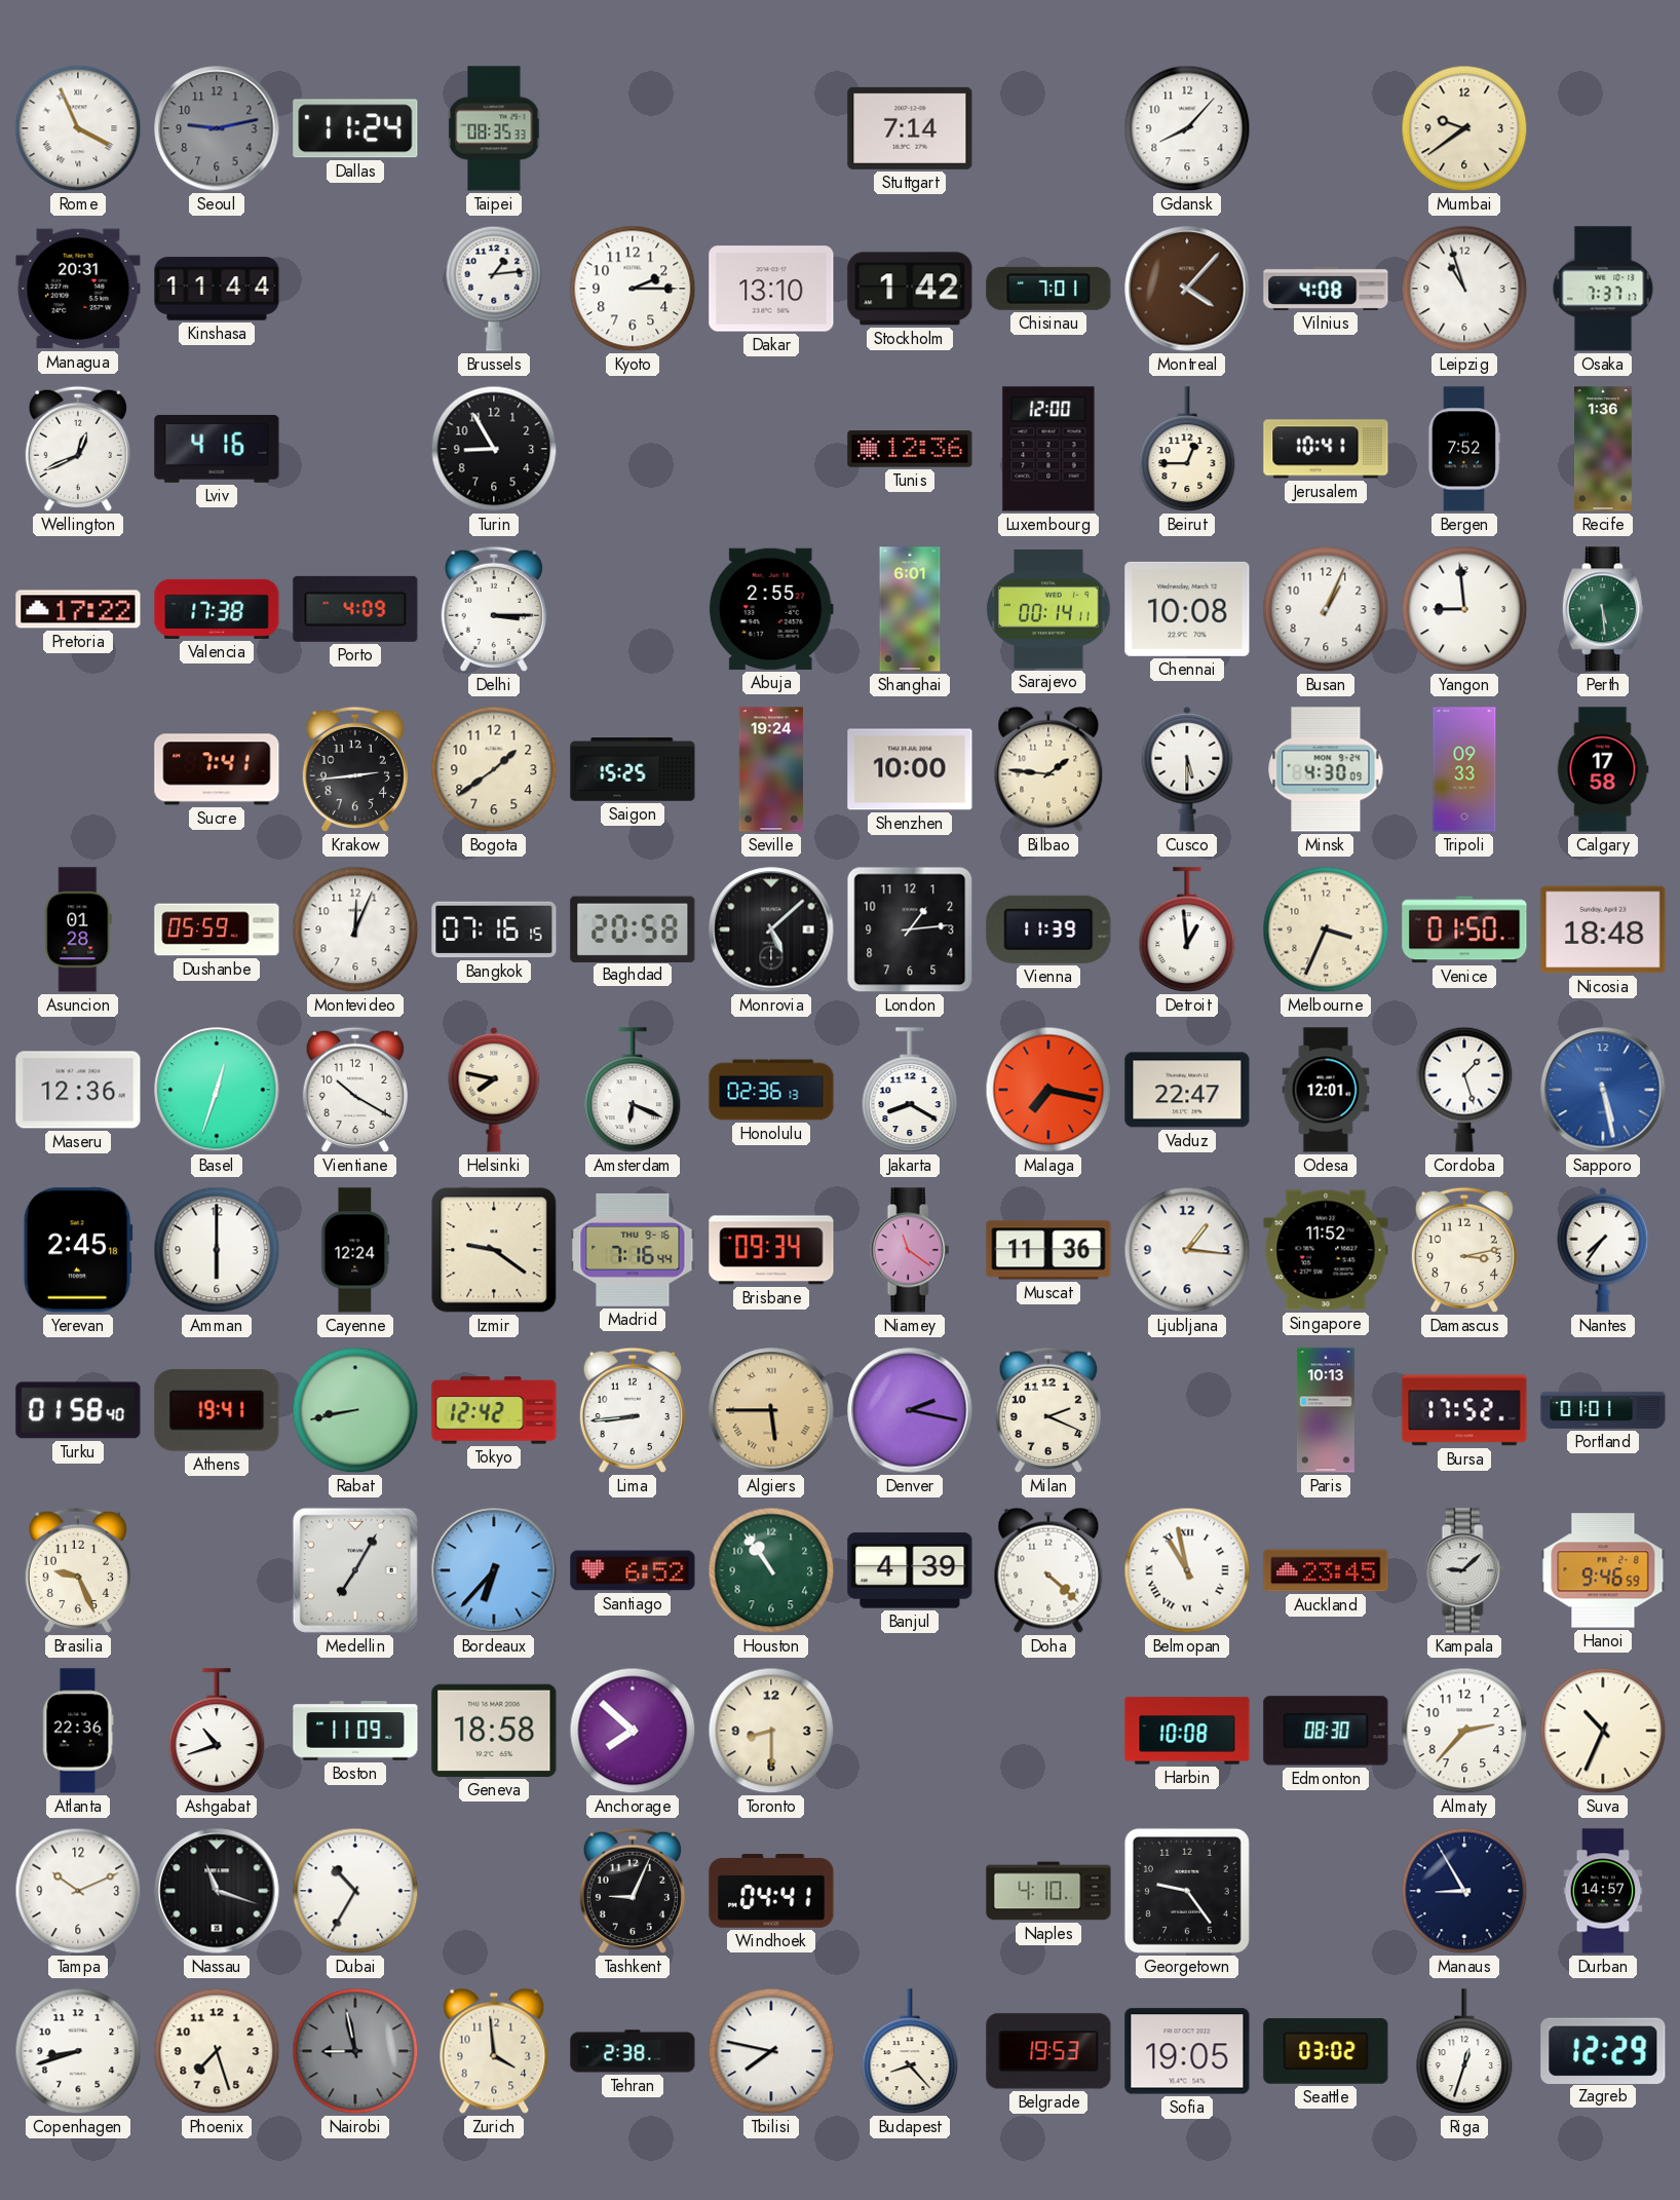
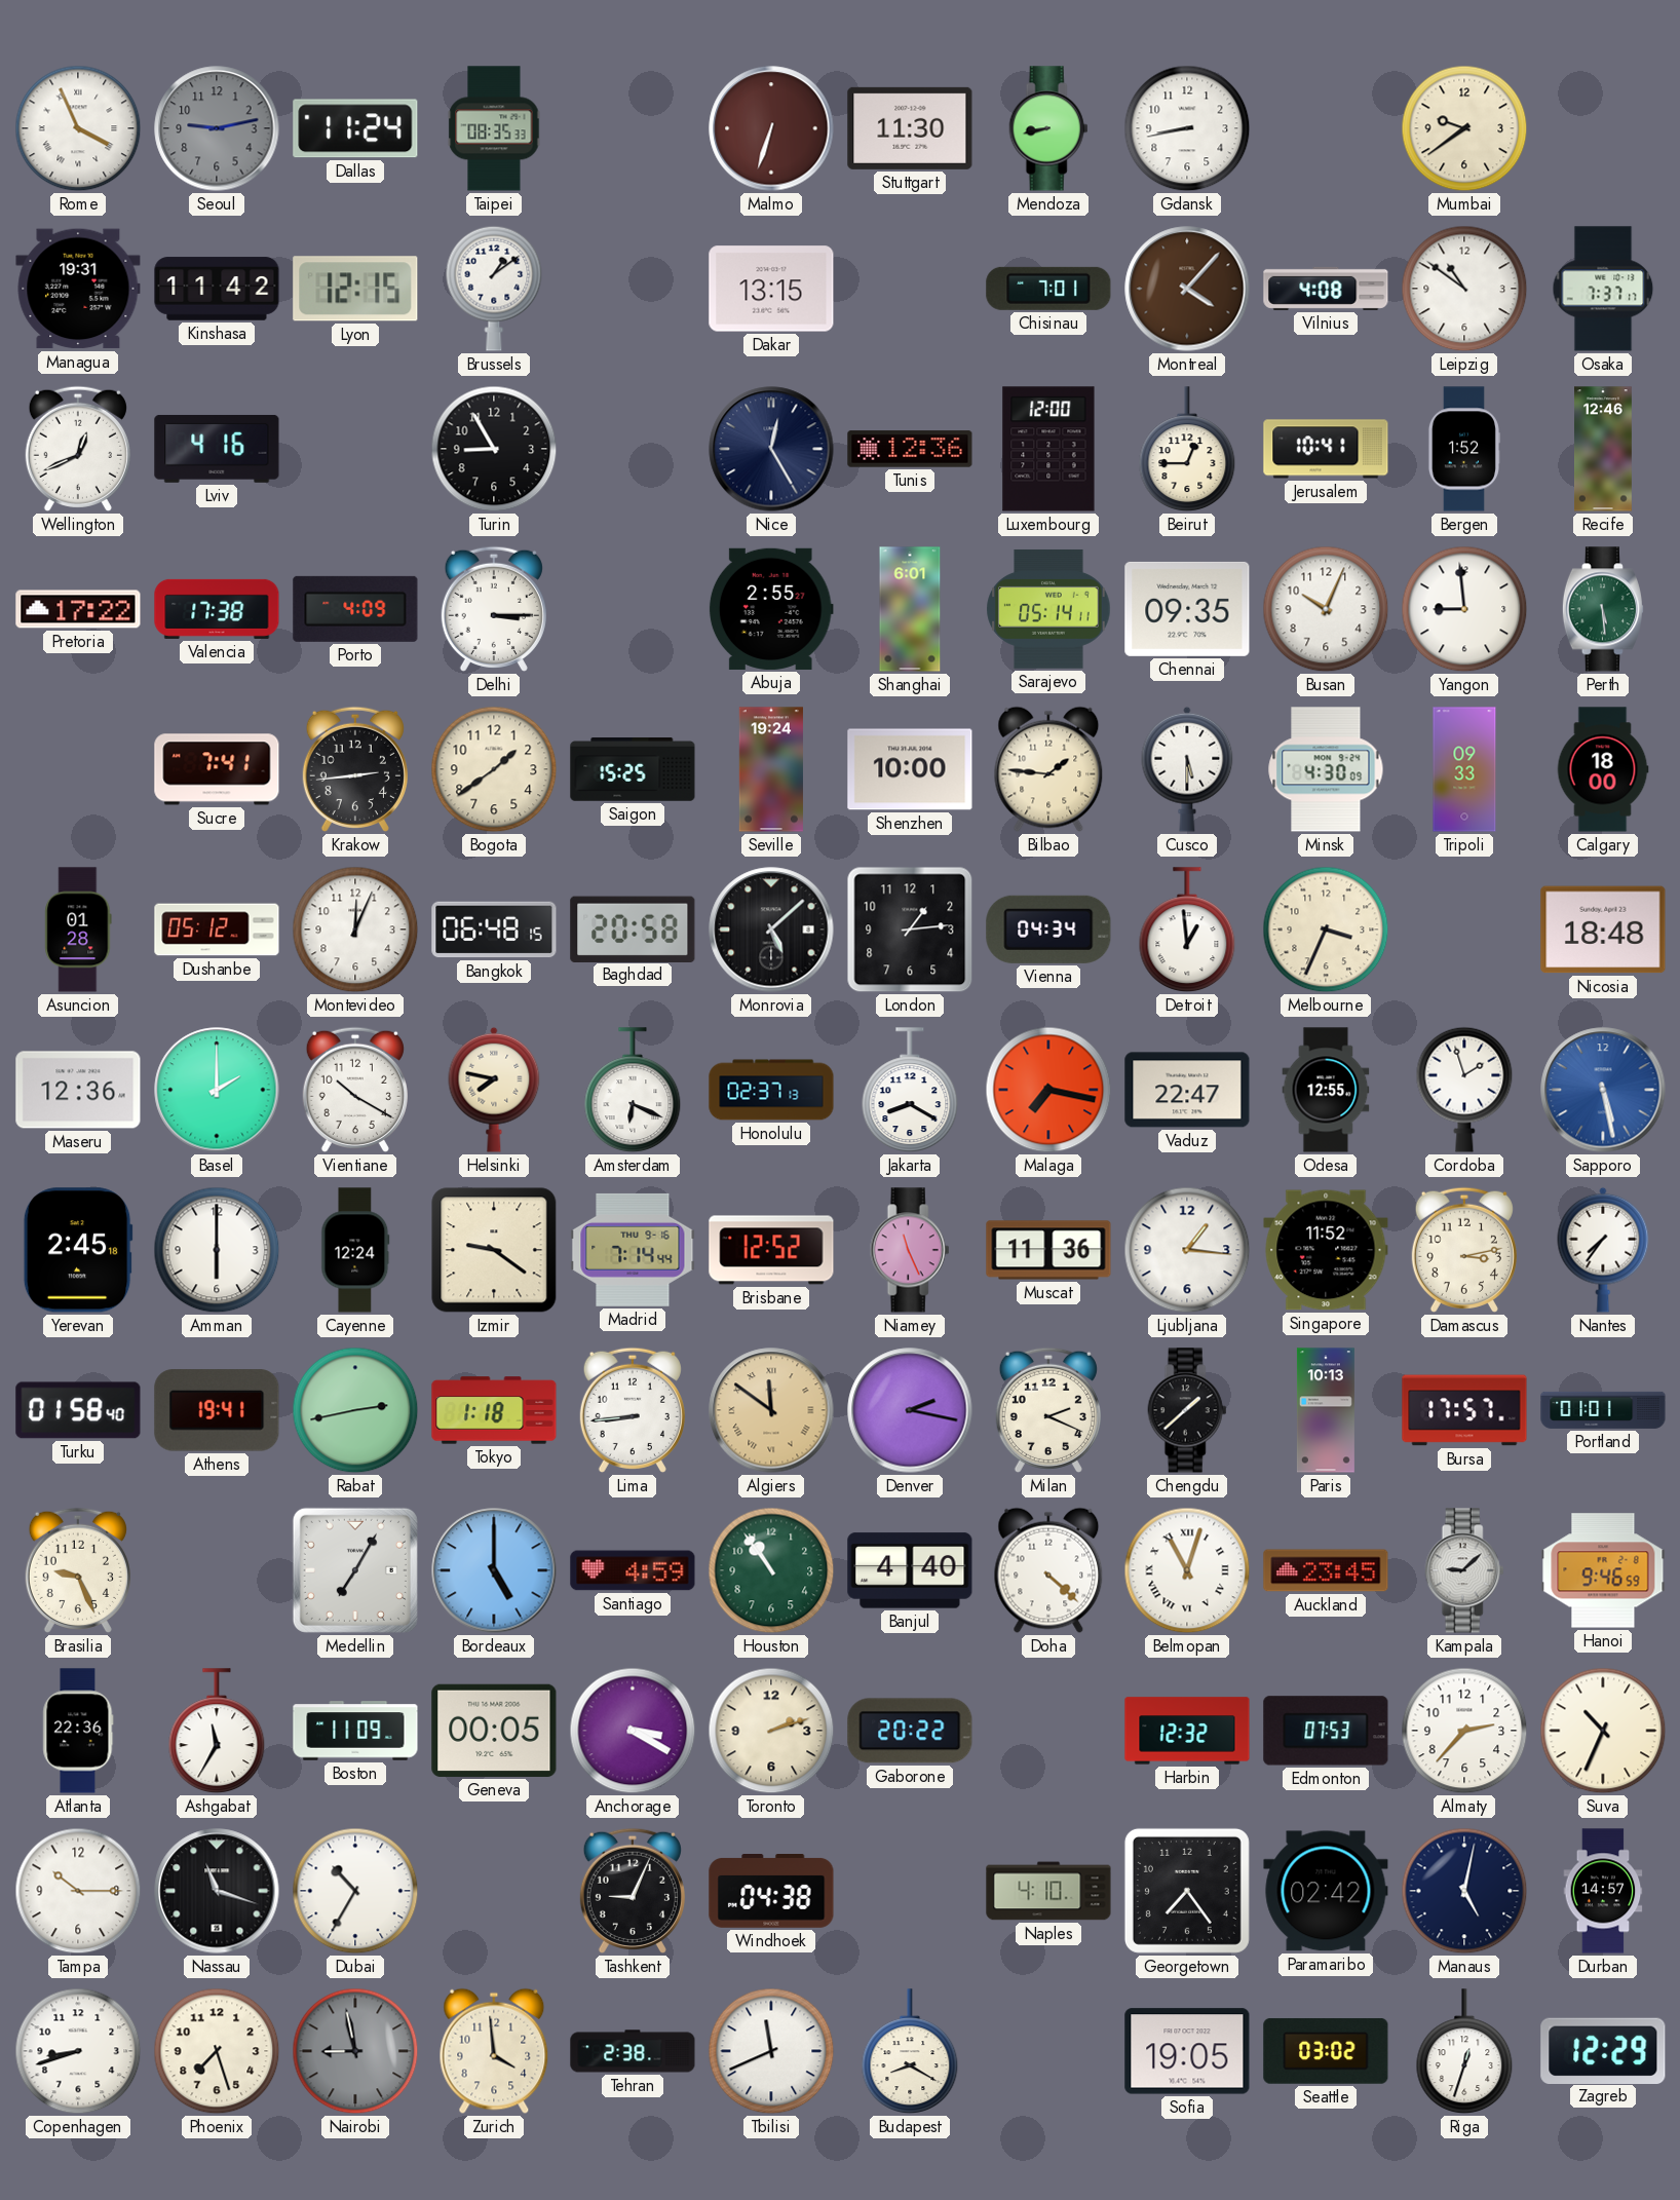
Malmo: none -> 6:33
Stuttgart: 7:14 -> 11:30
Mendoza: none -> 8:43
Gdansk: 8:07 -> 8:43
Managua: 20:31 -> 19:31
Kinshasa: 11:44 -> 11:42
Lyon: none -> 12:15
Brussels: 1:14 -> 1:09
Kyoto: 2:15 -> none
Dakar: 13:10 -> 13:15
Stockholm: 1:42 -> none
Leipzig: 10:57 -> 10:51
Nice: none -> 12:25
Bergen: 7:52 -> 1:52
Recife: 1:36 -> 12:46
Sarajevo: 00:14 -> 05:14
Chennai: 10:08 -> 09:35
Busan: 1:04 -> 10:04
Calgary: 17:58 -> 18:00
Dushanbe: 05:59 -> 05:12
Bangkok: 07:16 -> 06:48
Vienna: 11:39 -> 04:34
Venice: 01:50 -> none
Basel: 12:33 -> 2:00
Honolulu: 02:36 -> 02:37
Odesa: 12:01 -> 12:55
Cordoba: 1:27 -> 1:57
Madrid: 7:16 -> 7:14
Brisbane: 09:34 -> 12:52
Niamey: 11:21 -> 11:26
Rabat: 8:43 -> 2:43
Tokyo: 12:42 -> 1:18
Algiers: 5:45 -> 11:51
Chengdu: none -> 1:38
Bursa: 17:52 -> 17:57
Bordeaux: 6:37 -> 5:00
Santiago: 6:52 -> 4:59
Banjul: 4:39 -> 4:40
Belmopan: 10:58 -> 11:03
Ashgabat: 10:42 -> 11:35
Geneva: 18:58 -> 00:05
Anchorage: 7:52 -> 3:20
Toronto: 8:30 -> 2:12
Gaborone: none -> 20:22
Harbin: 10:08 -> 12:32
Edmonton: 08:30 -> 07:53
Tampa: 10:11 -> 10:15
Windhoek: 04:41 -> 04:38
Georgetown: 9:24 -> 7:24
Paramaribo: none -> 02:42
Manaus: 8:55 -> 5:02
Tbilisi: 7:47 -> 11:41
Budapest: 8:23 -> 8:20
Belgrade: 19:53 -> none
